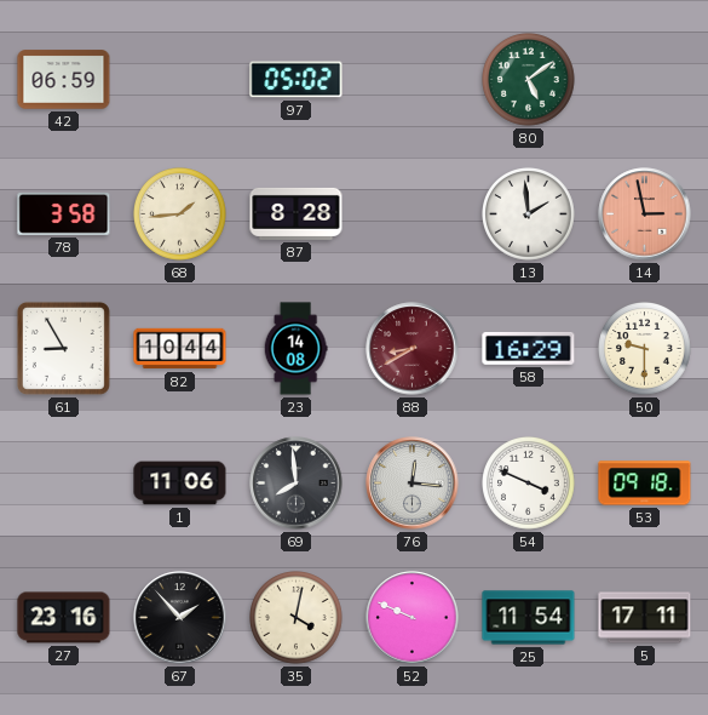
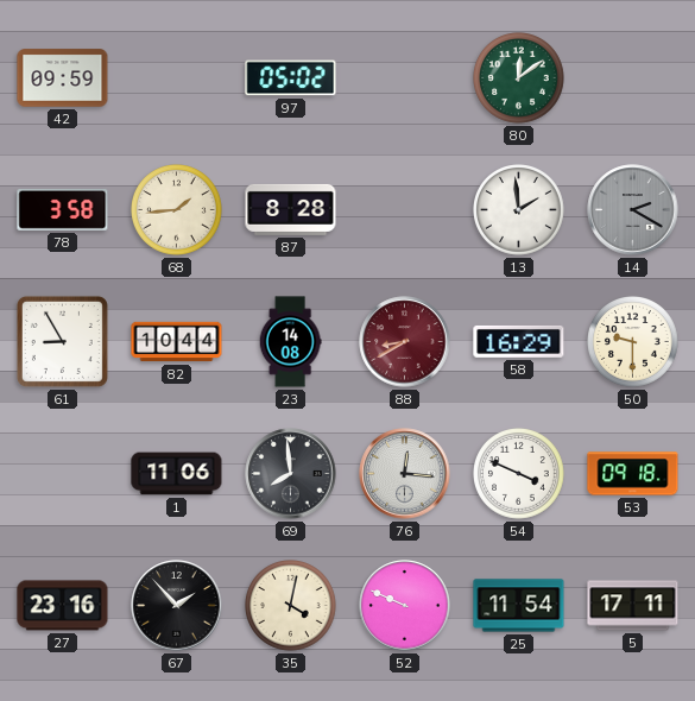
42: 06:59 -> 09:59
80: 5:09 -> 12:09
14: 2:58 -> 2:20
14 dial: salmon -> grey
